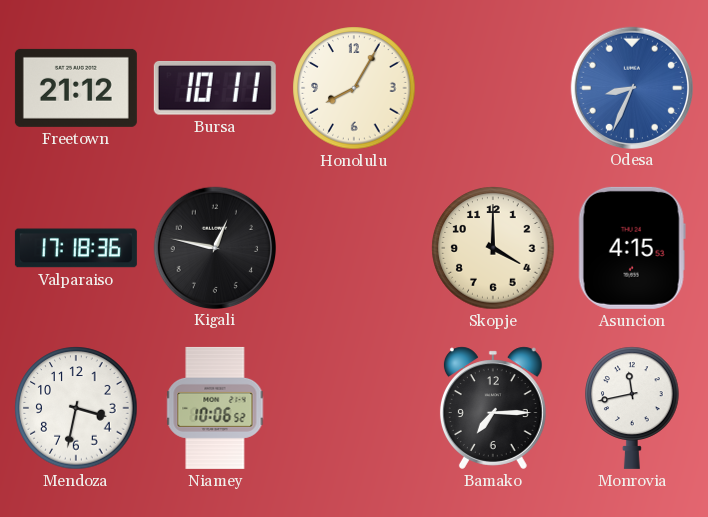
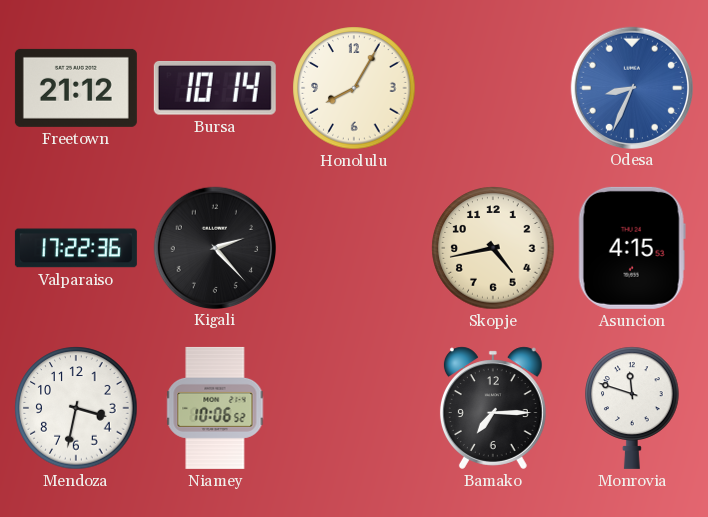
Bursa: 10:11 -> 10:14
Valparaiso: 17:18 -> 17:22
Kigali: 12:47 -> 2:23
Skopje: 4:00 -> 4:43
Monrovia: 11:43 -> 11:48
